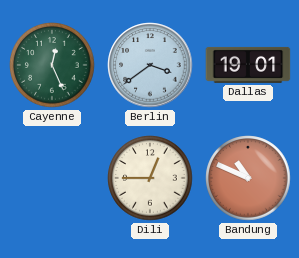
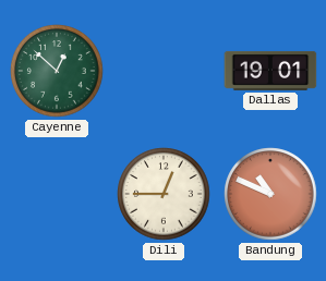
Cayenne: 12:26 -> 12:52
Berlin: 3:39 -> none
